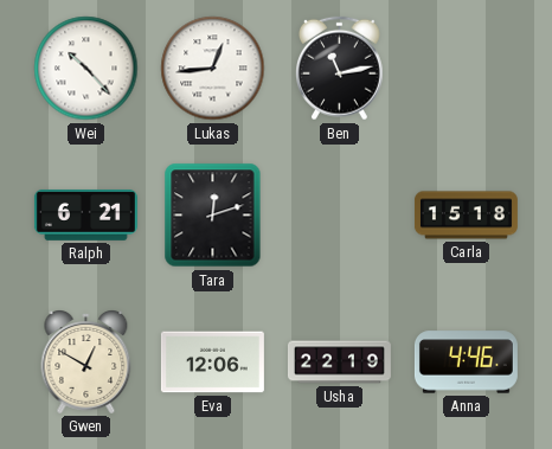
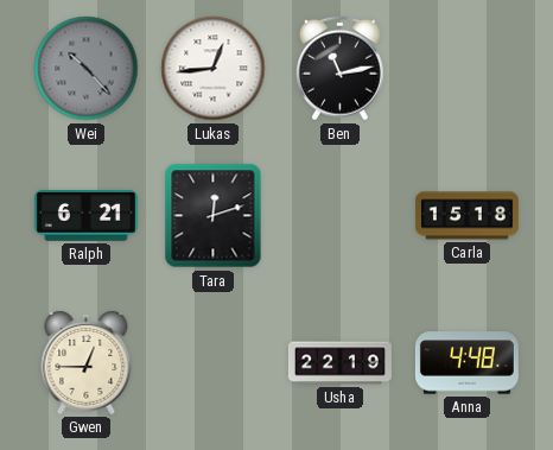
Wei dial: white -> grey
Gwen: 12:50 -> 12:45
Eva: 12:06 -> none
Anna: 4:46 -> 4:48
